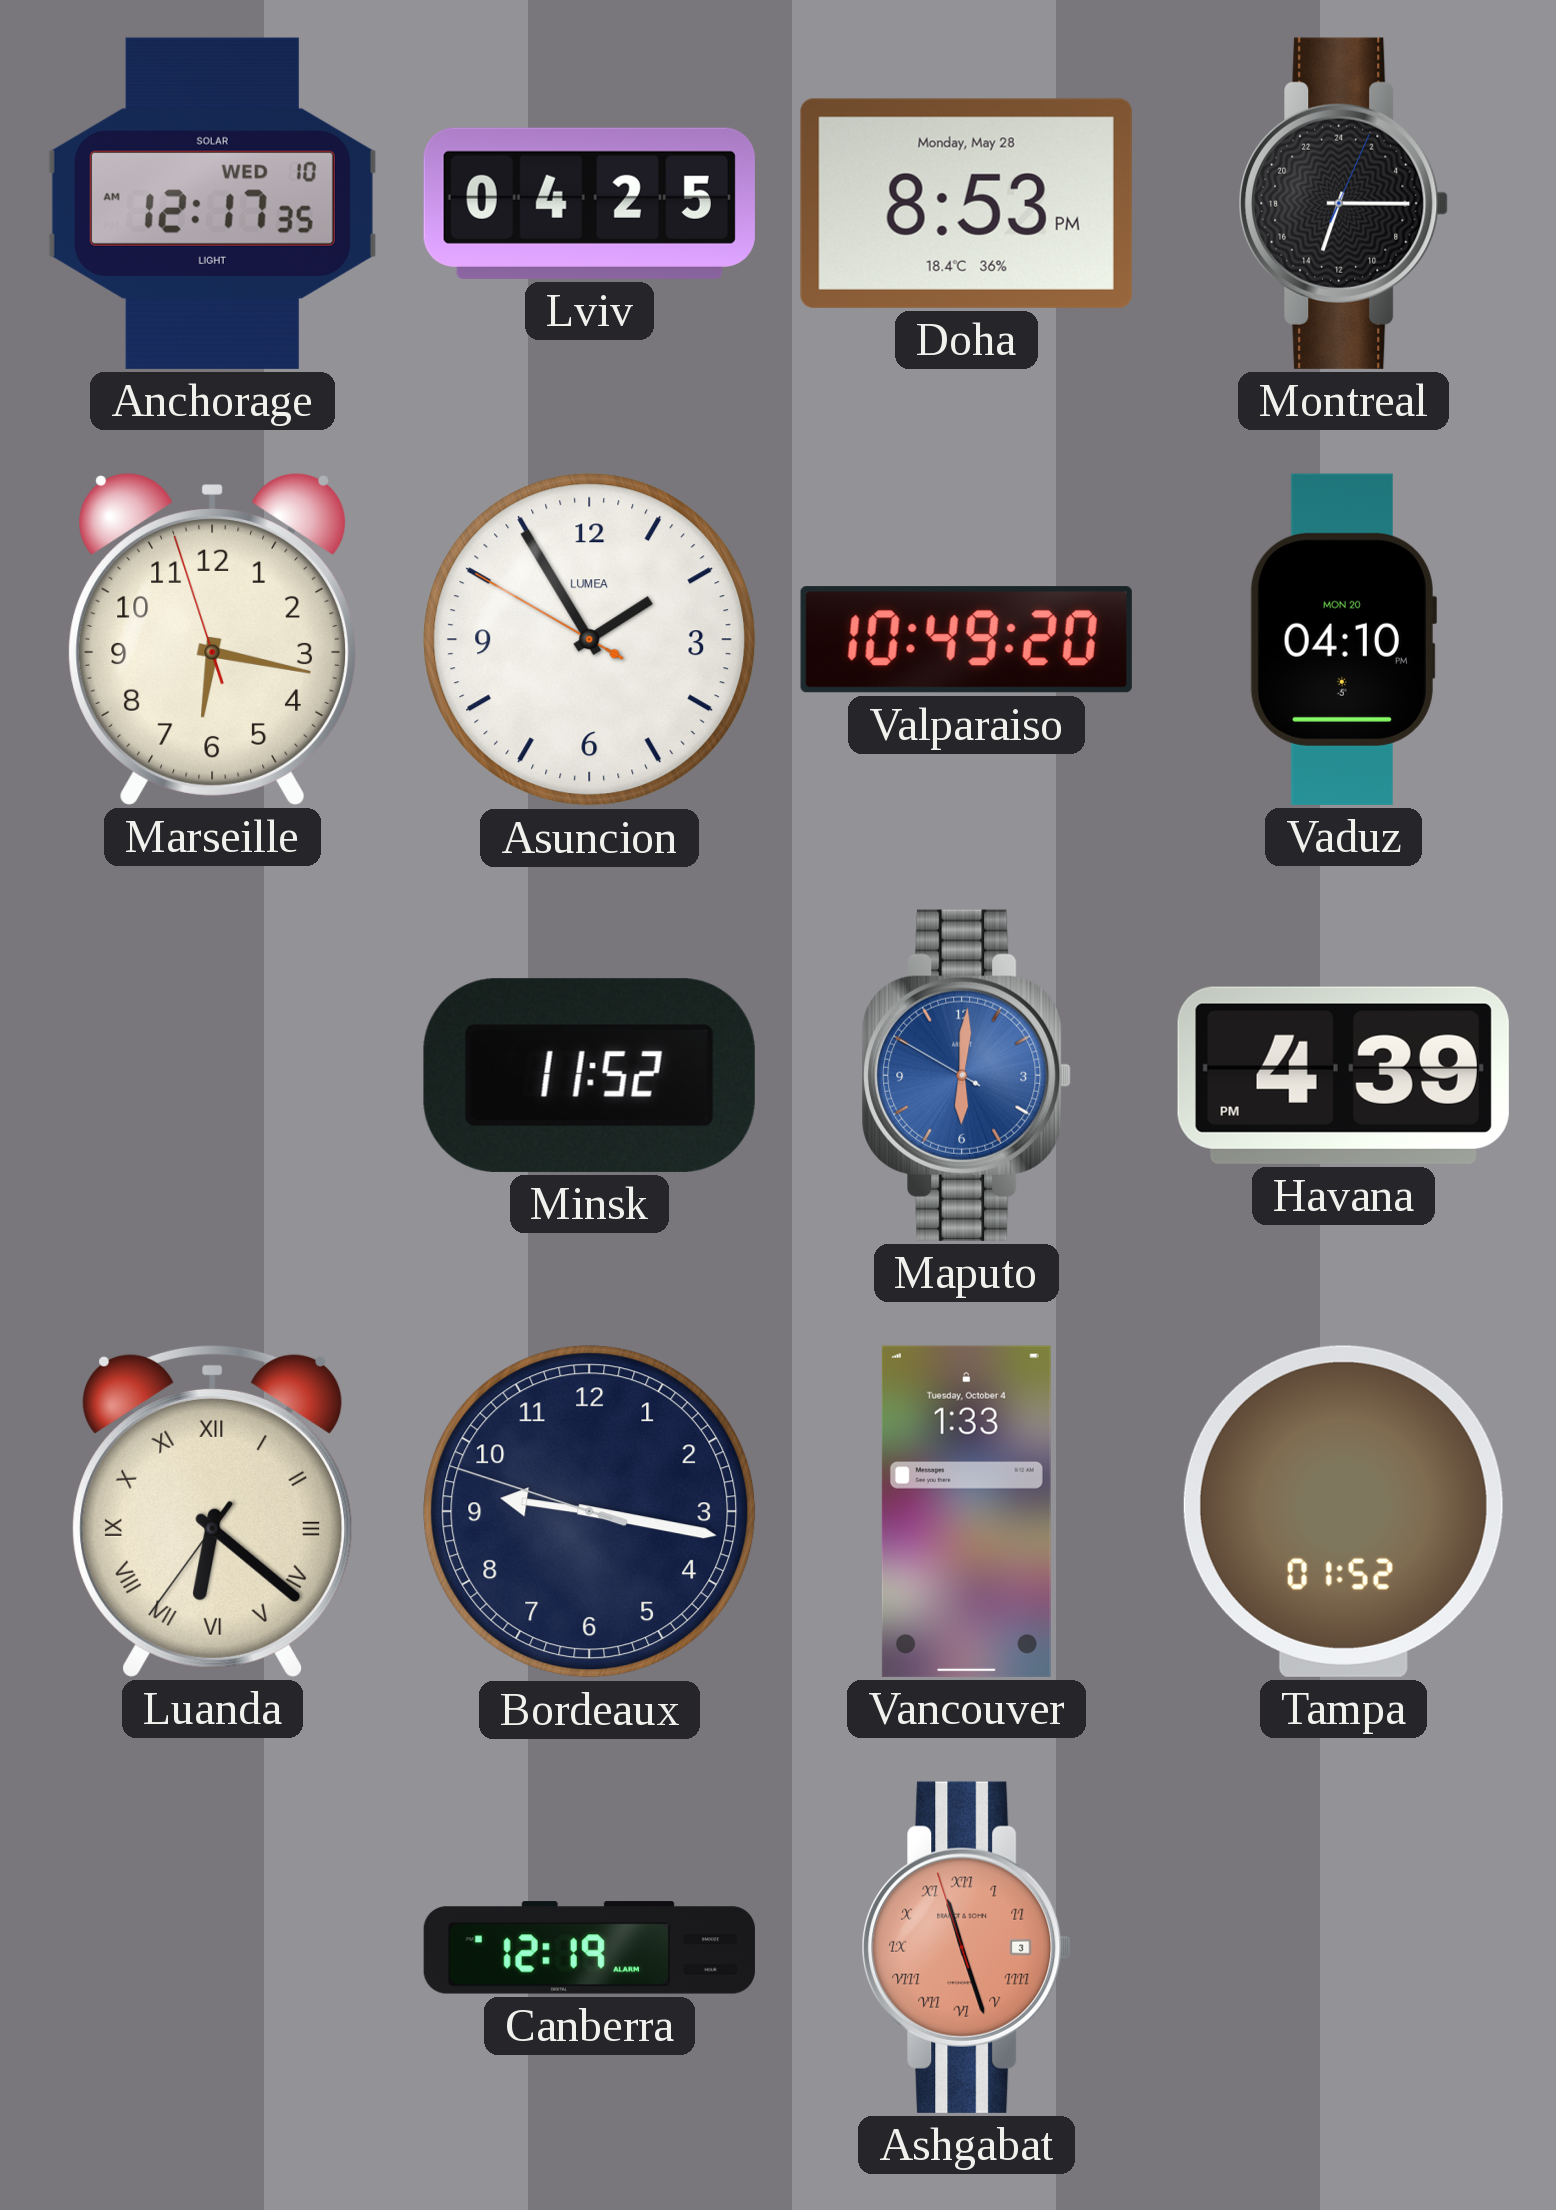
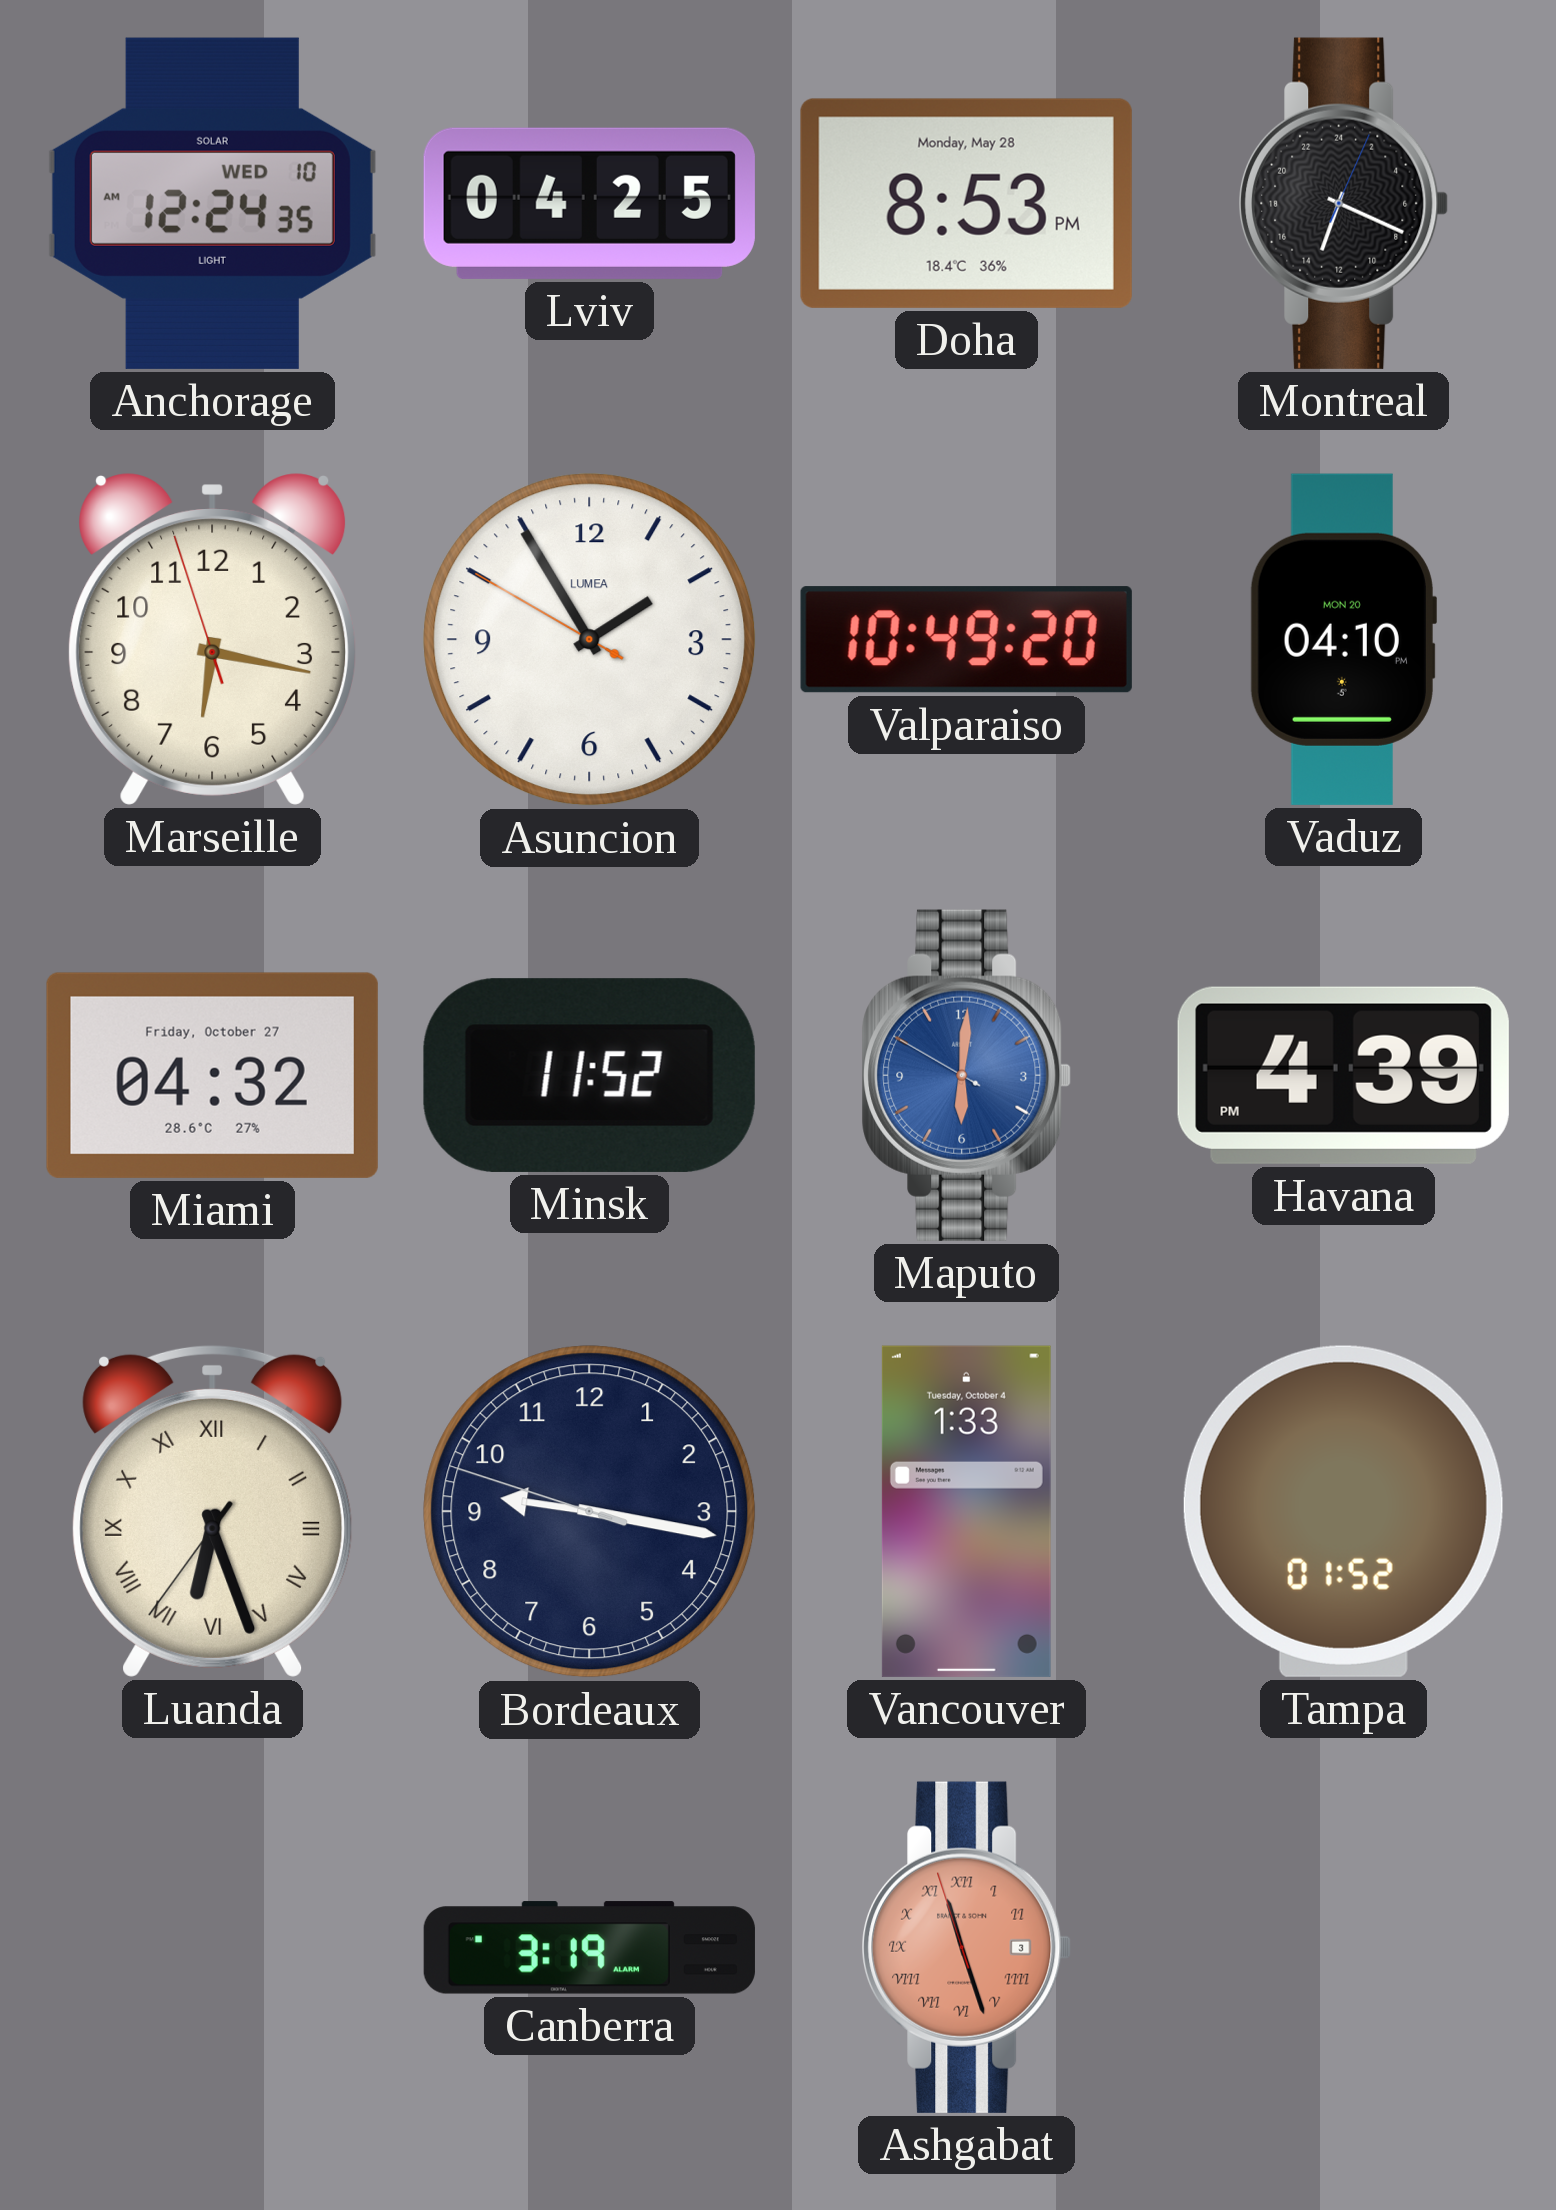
Anchorage: 12:17 -> 12:24
Montreal: 13:15 -> 13:19
Miami: none -> 04:32
Luanda: 6:21 -> 6:26
Canberra: 12:19 -> 3:19
